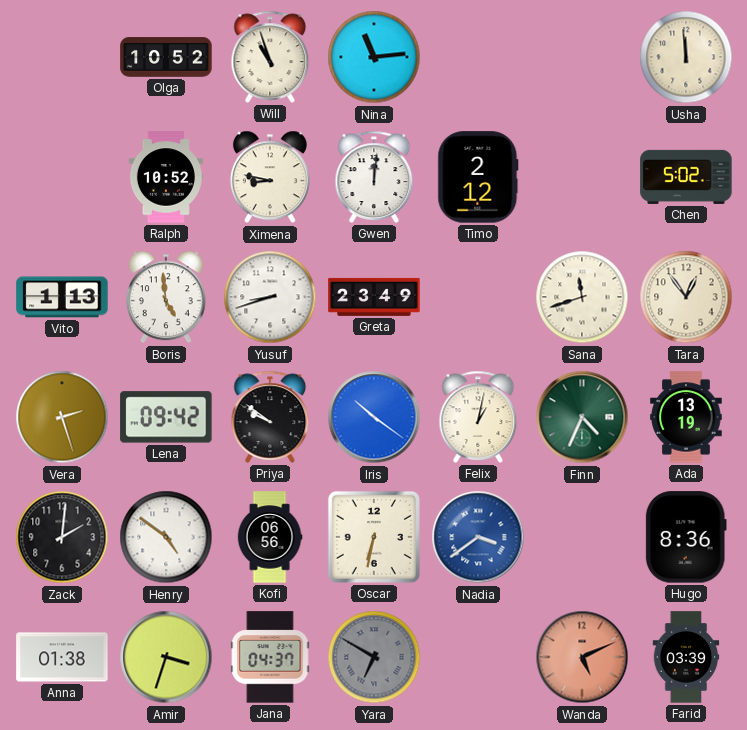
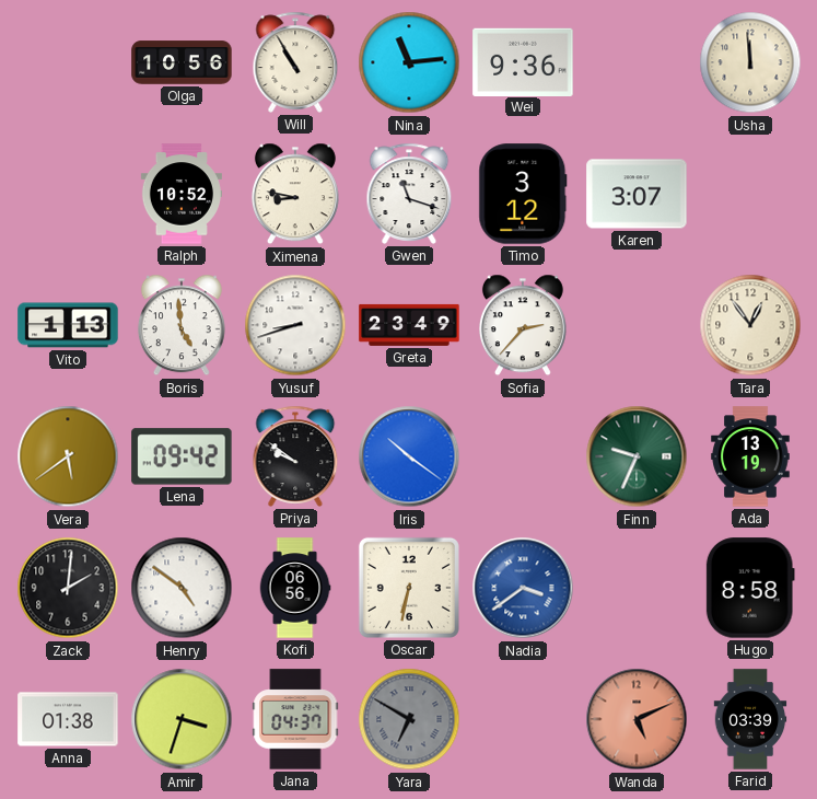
Olga: 10:52 -> 10:56
Will: 10:57 -> 10:55
Wei: none -> 9:36
Gwen: 12:01 -> 11:18
Timo: 2:12 -> 3:12
Karen: none -> 3:07
Chen: 5:02 -> none
Sofia: none -> 2:37
Sana: 11:42 -> none
Vera: 2:27 -> 5:39
Felix: 1:02 -> none
Finn: 4:34 -> 9:34
Hugo: 8:36 -> 8:58
